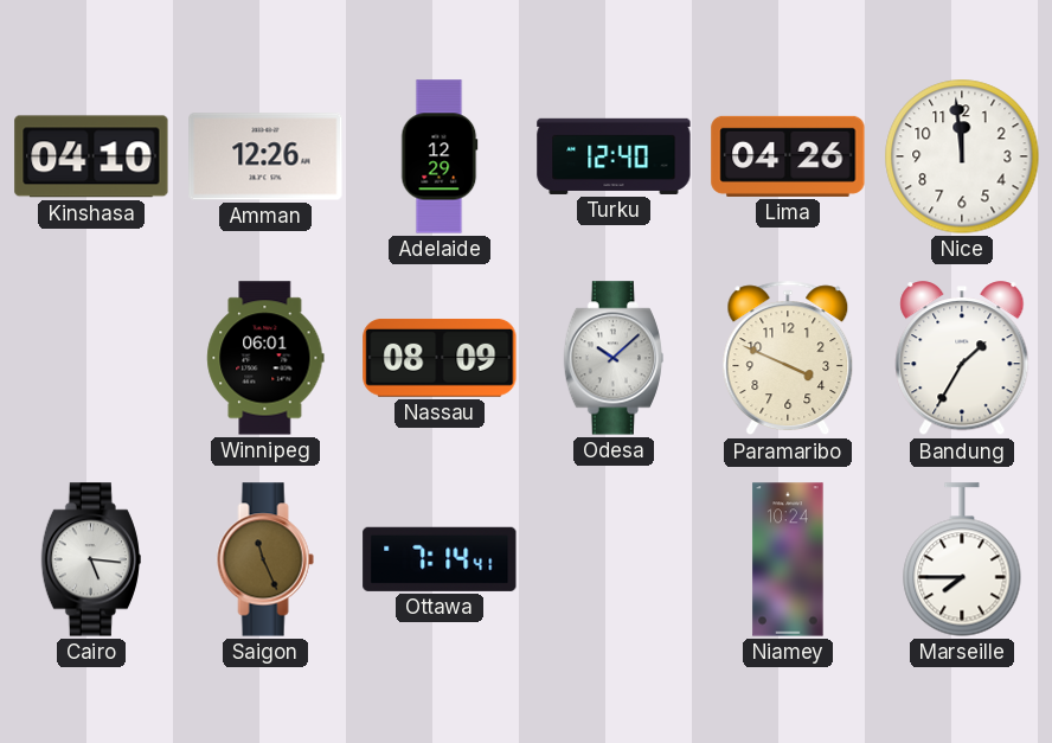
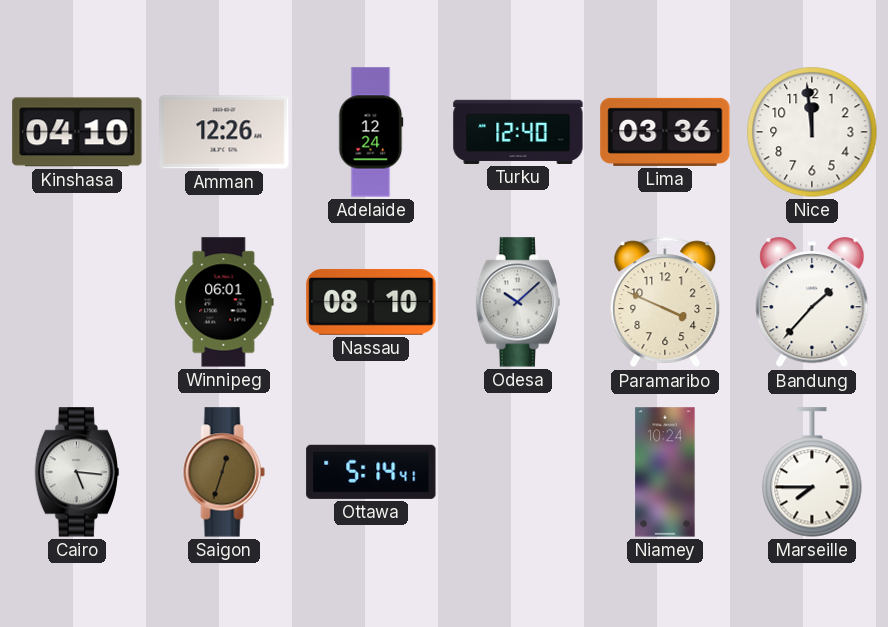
Adelaide: 12:29 -> 12:24
Lima: 04:26 -> 03:36
Nassau: 08:09 -> 08:10
Bandung: 1:35 -> 1:37
Saigon: 11:26 -> 12:33
Ottawa: 7:14 -> 5:14
